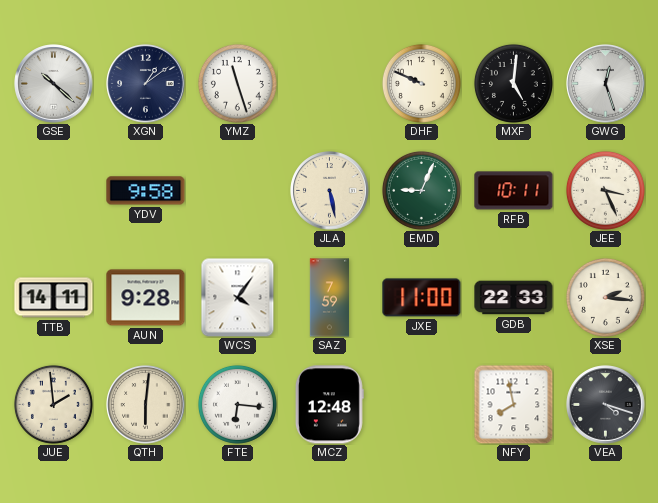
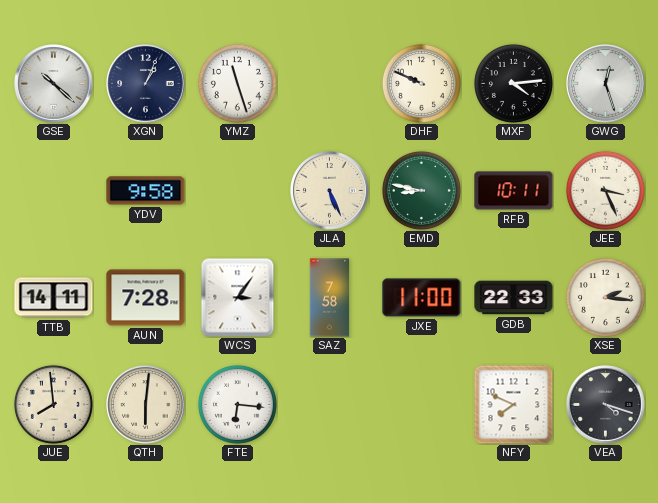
XGN: 1:09 -> 1:04
MXF: 5:01 -> 4:14
JLA: 5:28 -> 5:26
EMD: 9:04 -> 8:47
AUN: 9:28 -> 7:28
WCS: 4:06 -> 3:06
SAZ: 7:59 -> 7:58
JUE: 1:59 -> 7:59
MCZ: 12:48 -> none
NFY: 7:58 -> 7:49
